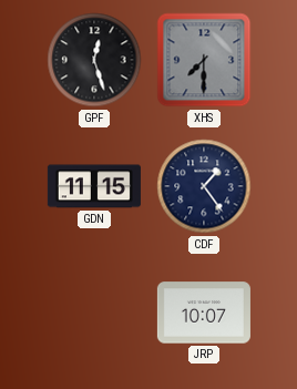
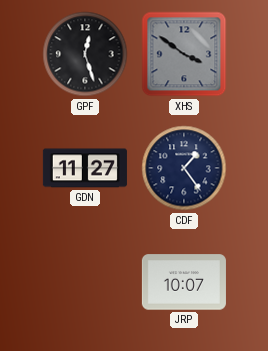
XHS: 7:30 -> 3:51
GDN: 11:15 -> 11:27
